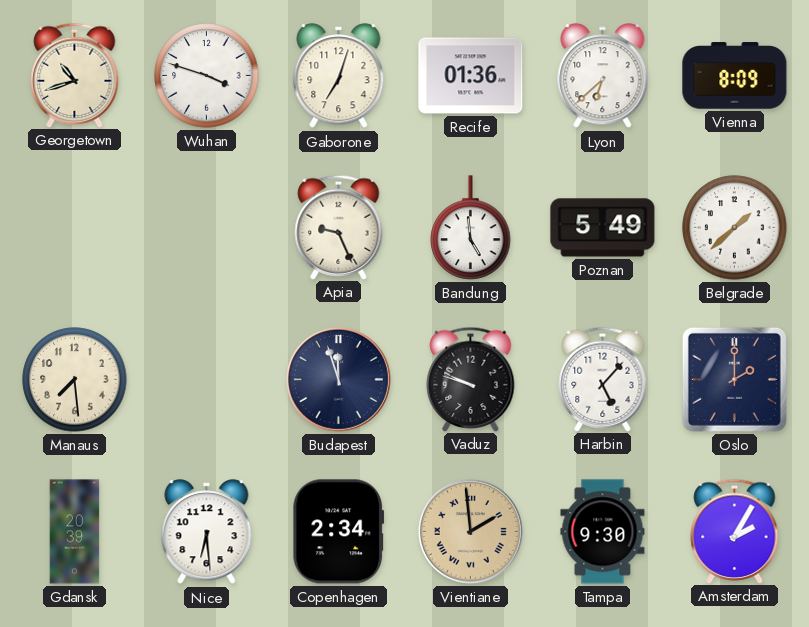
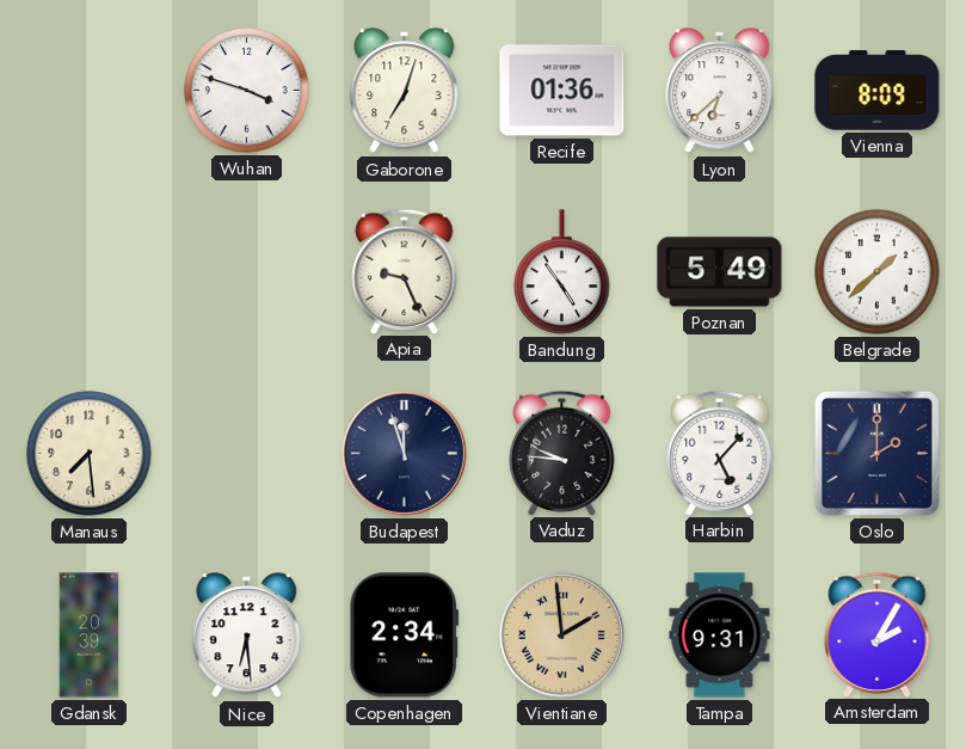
Georgetown: 10:42 -> none
Bandung: 4:59 -> 4:54
Vaduz: 9:48 -> 9:46
Tampa: 9:30 -> 9:31
